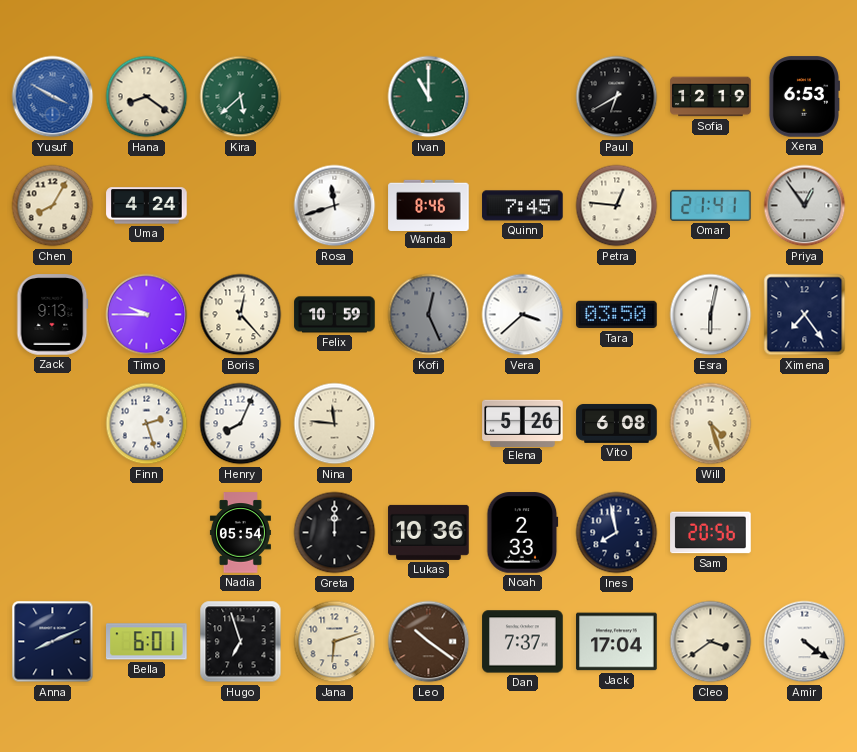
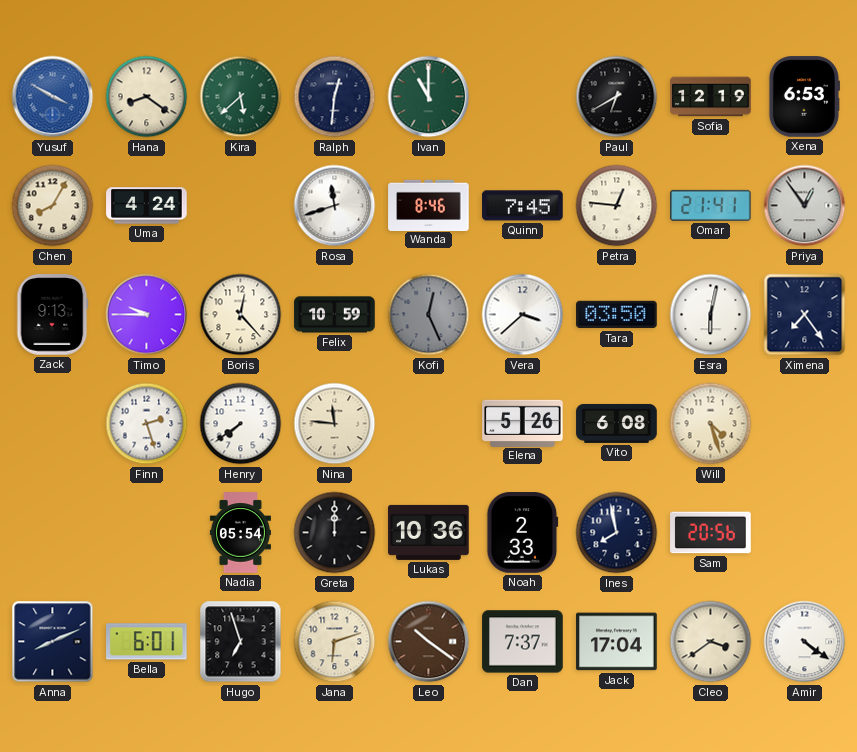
Ralph: none -> 12:31
Henry: 8:04 -> 7:39
